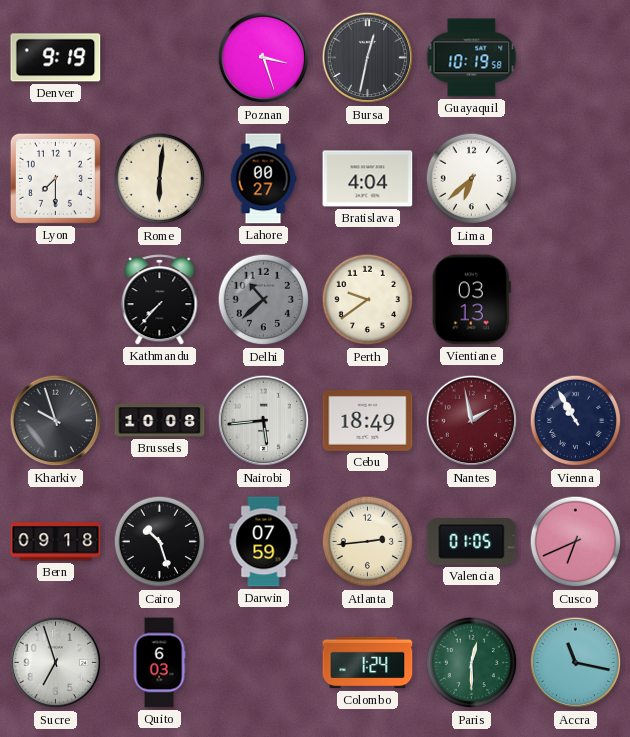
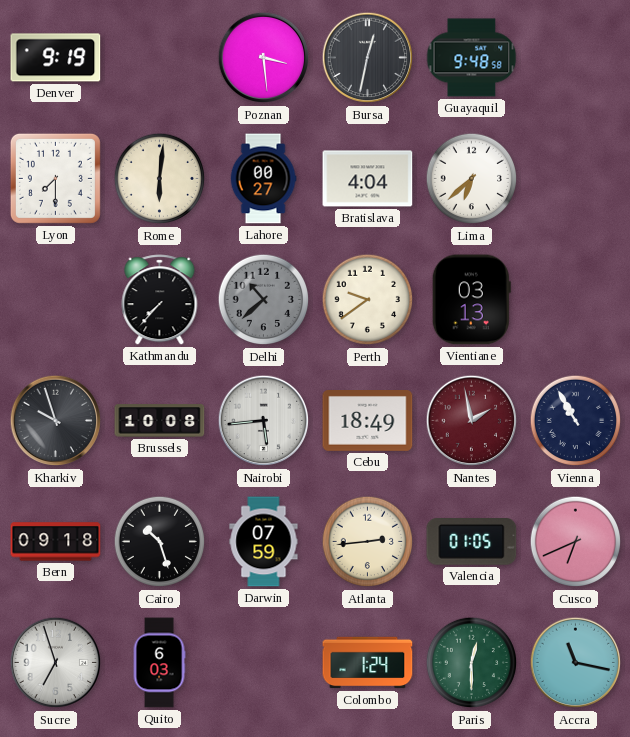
Poznan: 3:27 -> 3:29
Guayaquil: 10:19 -> 9:48
